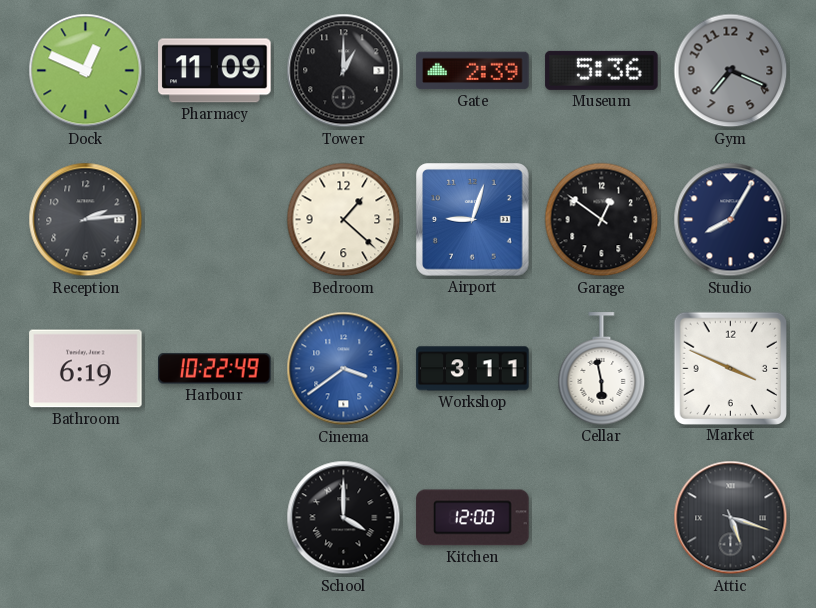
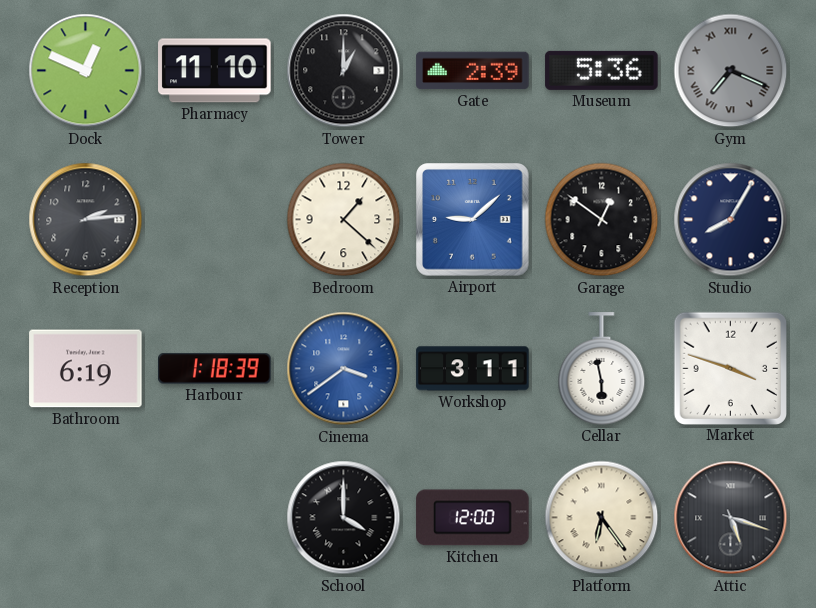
Pharmacy: 11:09 -> 11:10
Gym numerals: Arabic -> Roman
Airport: 9:03 -> 9:08
Harbour: 10:22 -> 1:18
Market: 3:49 -> 3:48
Platform: none -> 6:24
